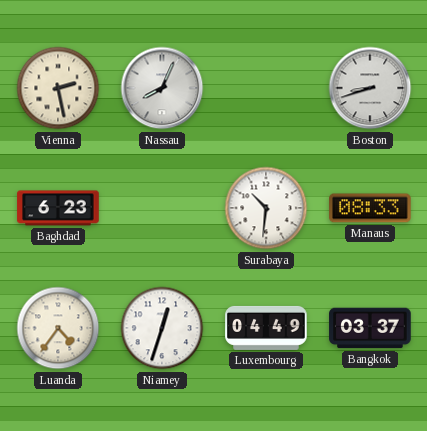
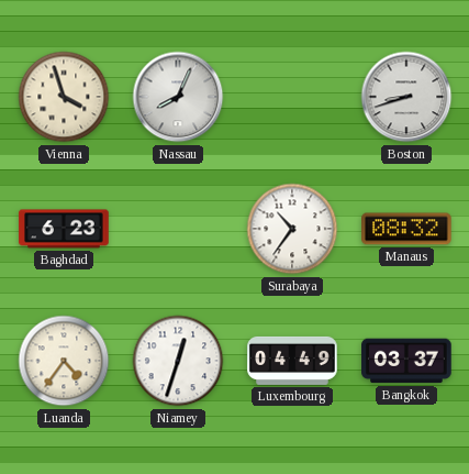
Vienna: 2:28 -> 3:57
Surabaya: 10:31 -> 10:36
Manaus: 08:33 -> 08:32
